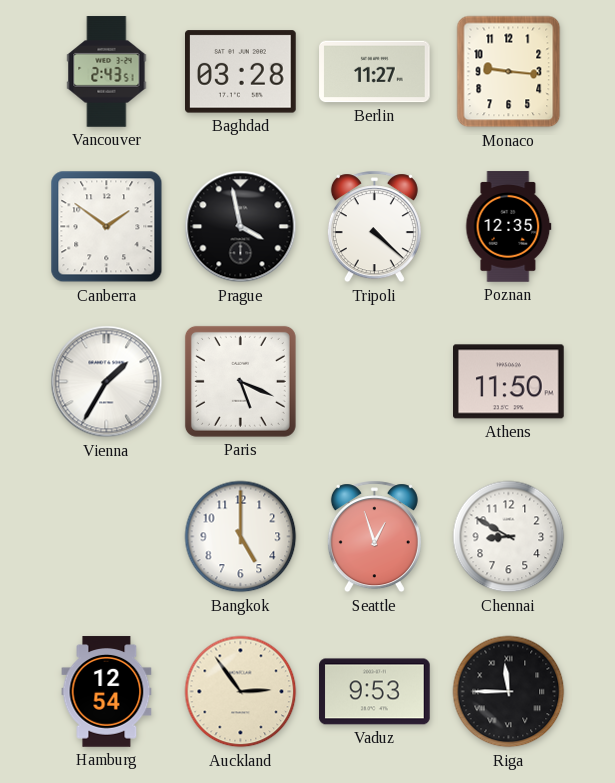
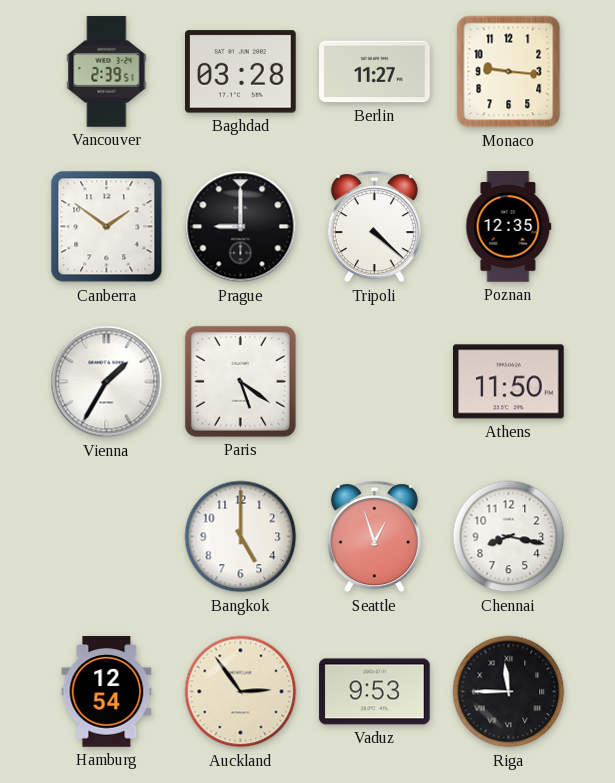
Vancouver: 2:43 -> 2:39
Prague: 3:58 -> 9:00
Paris: 5:19 -> 5:21
Chennai: 8:50 -> 8:17
